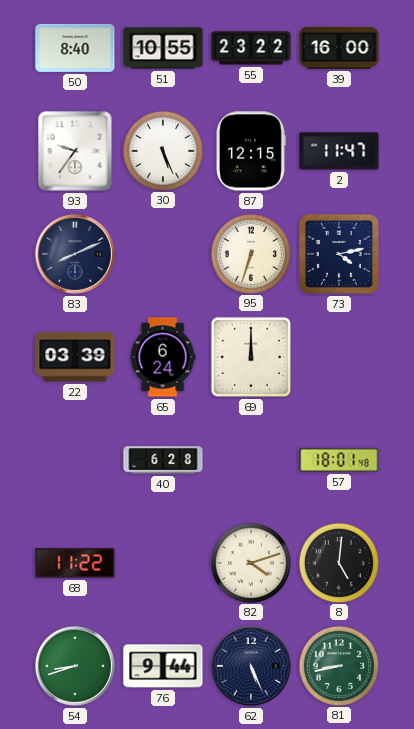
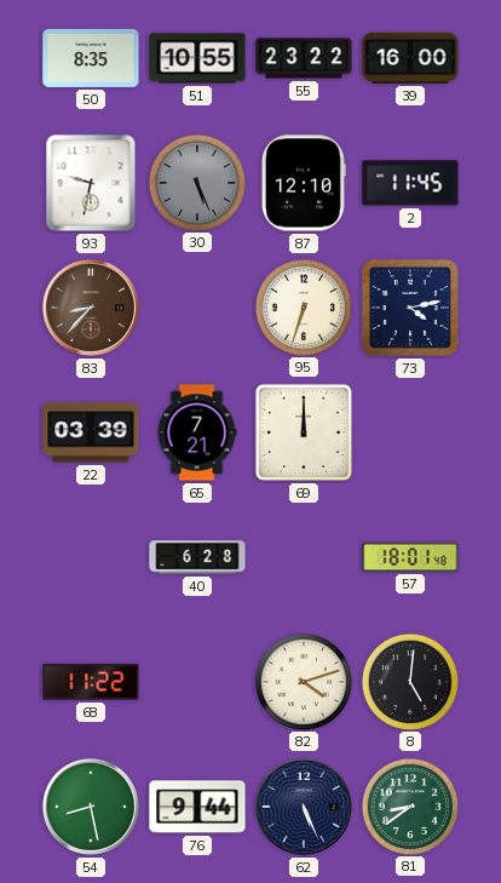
50: 8:40 -> 8:35
93: 9:36 -> 9:32
30 dial: white -> grey
87: 12:15 -> 12:10
2: 11:47 -> 11:45
83: 8:11 -> 8:37
83 dial: navy -> brown
65: 6:24 -> 7:21
54: 8:42 -> 8:28
81: 8:43 -> 8:39
